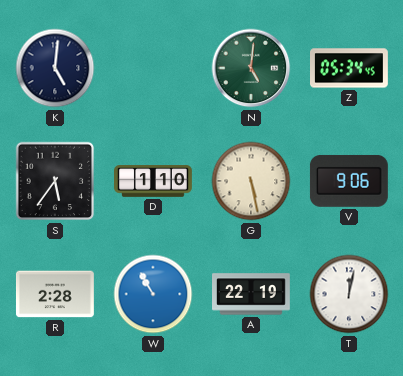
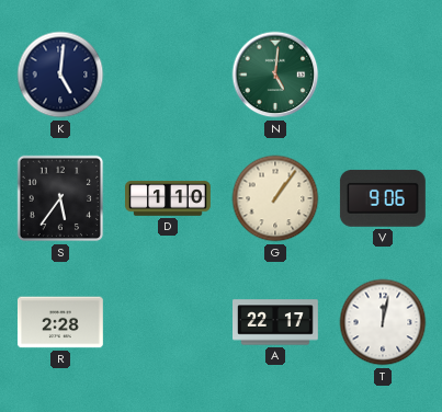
Z: 05:34 -> none
G: 5:28 -> 1:06
W: 10:55 -> none
A: 22:19 -> 22:17
